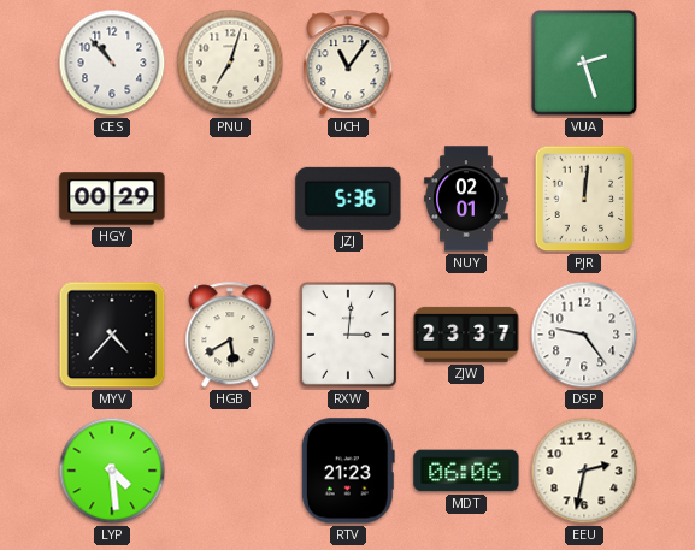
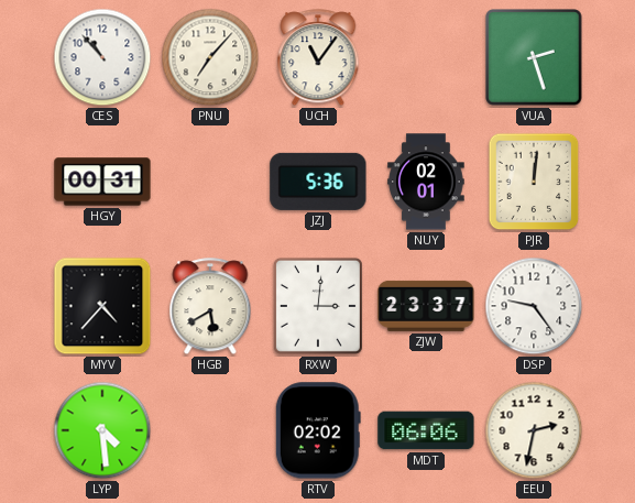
PNU: 7:03 -> 7:07
HGY: 00:29 -> 00:31
RTV: 21:23 -> 02:02
